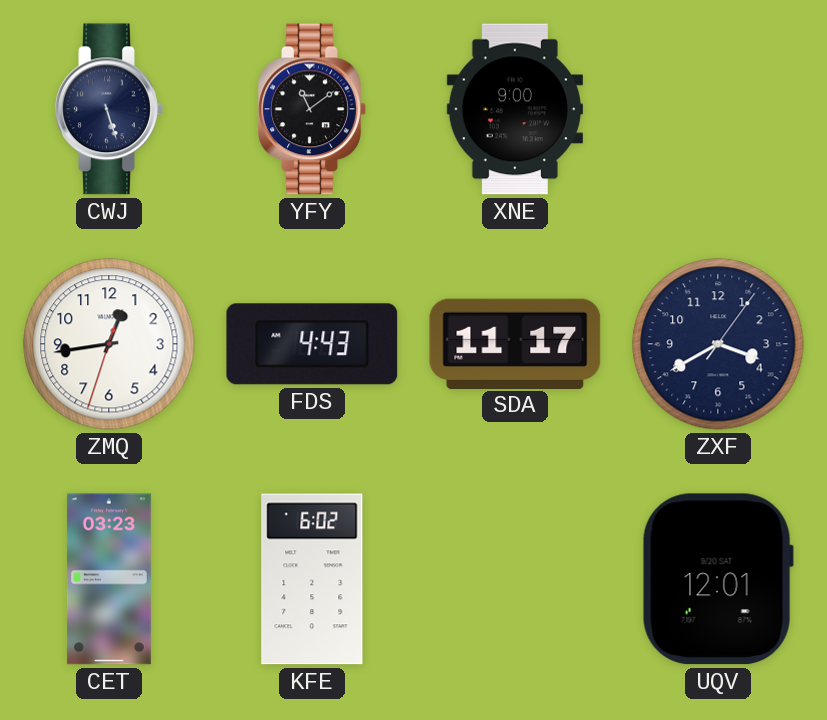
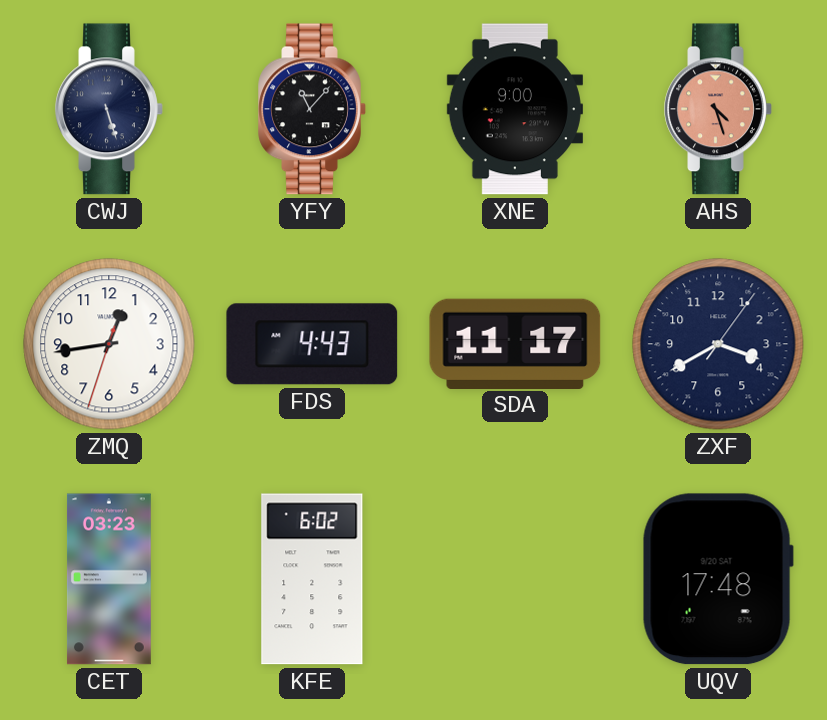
YFY: 11:09 -> 11:07
AHS: none -> 4:27
UQV: 12:01 -> 17:48
